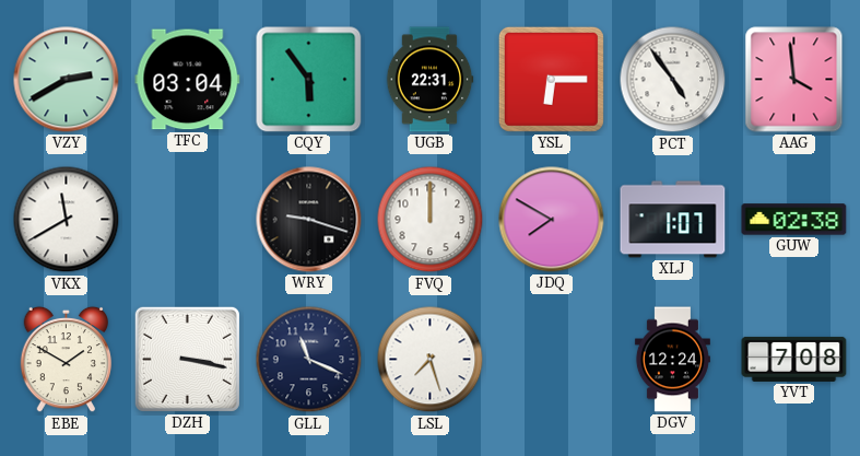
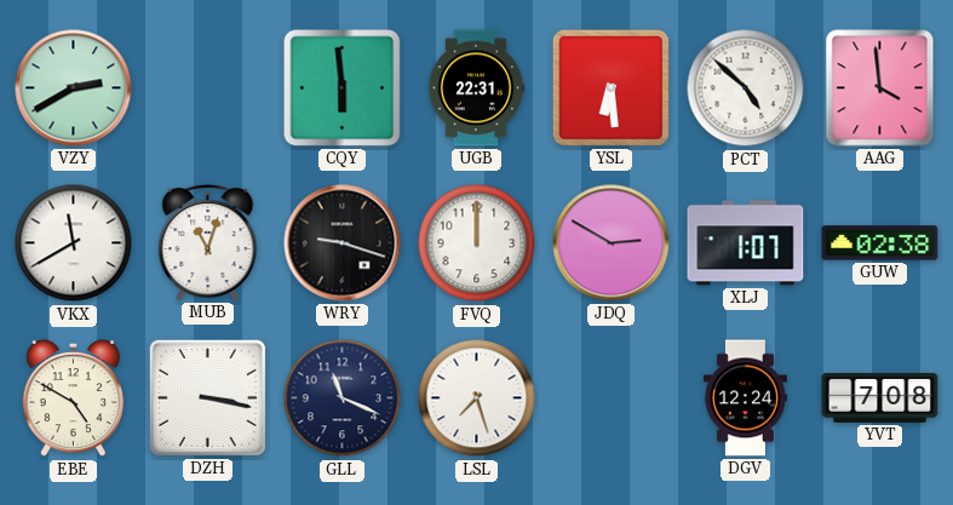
TFC: 03:04 -> none
CQY: 5:54 -> 5:59
YSL: 6:15 -> 6:29
PCT: 4:54 -> 4:52
MUB: none -> 11:03
JDQ: 7:50 -> 2:50
EBE: 1:50 -> 4:50
